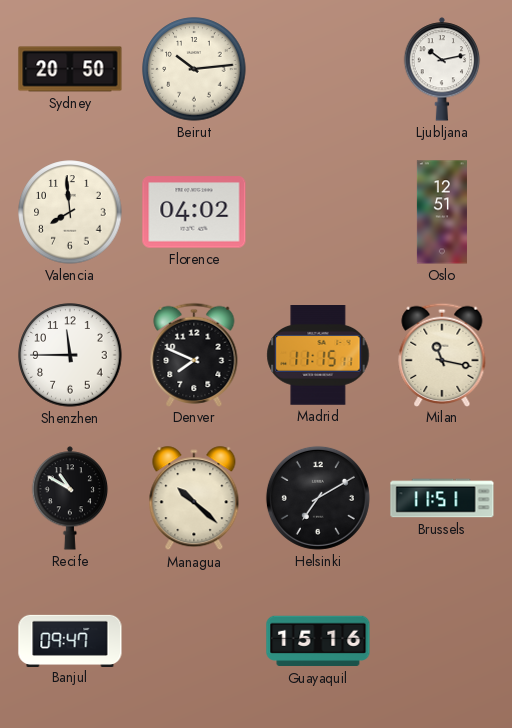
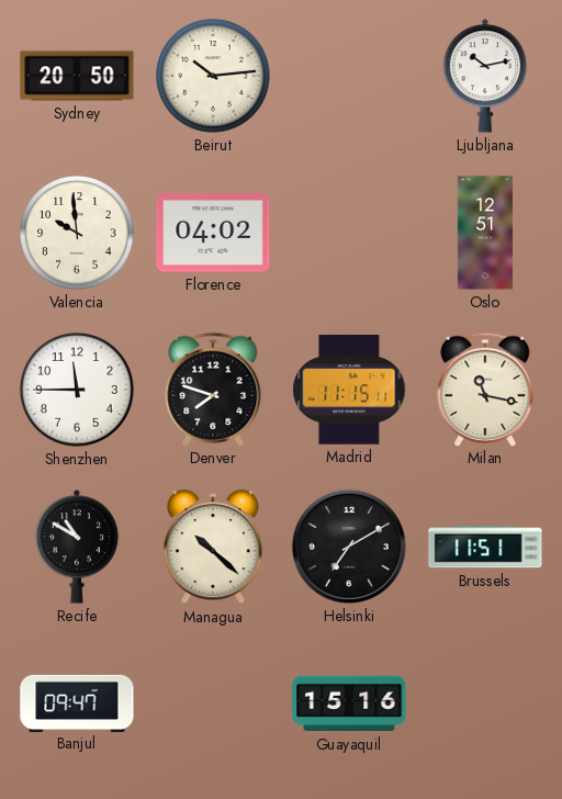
Valencia: 7:59 -> 9:59
Denver: 7:49 -> 7:48
